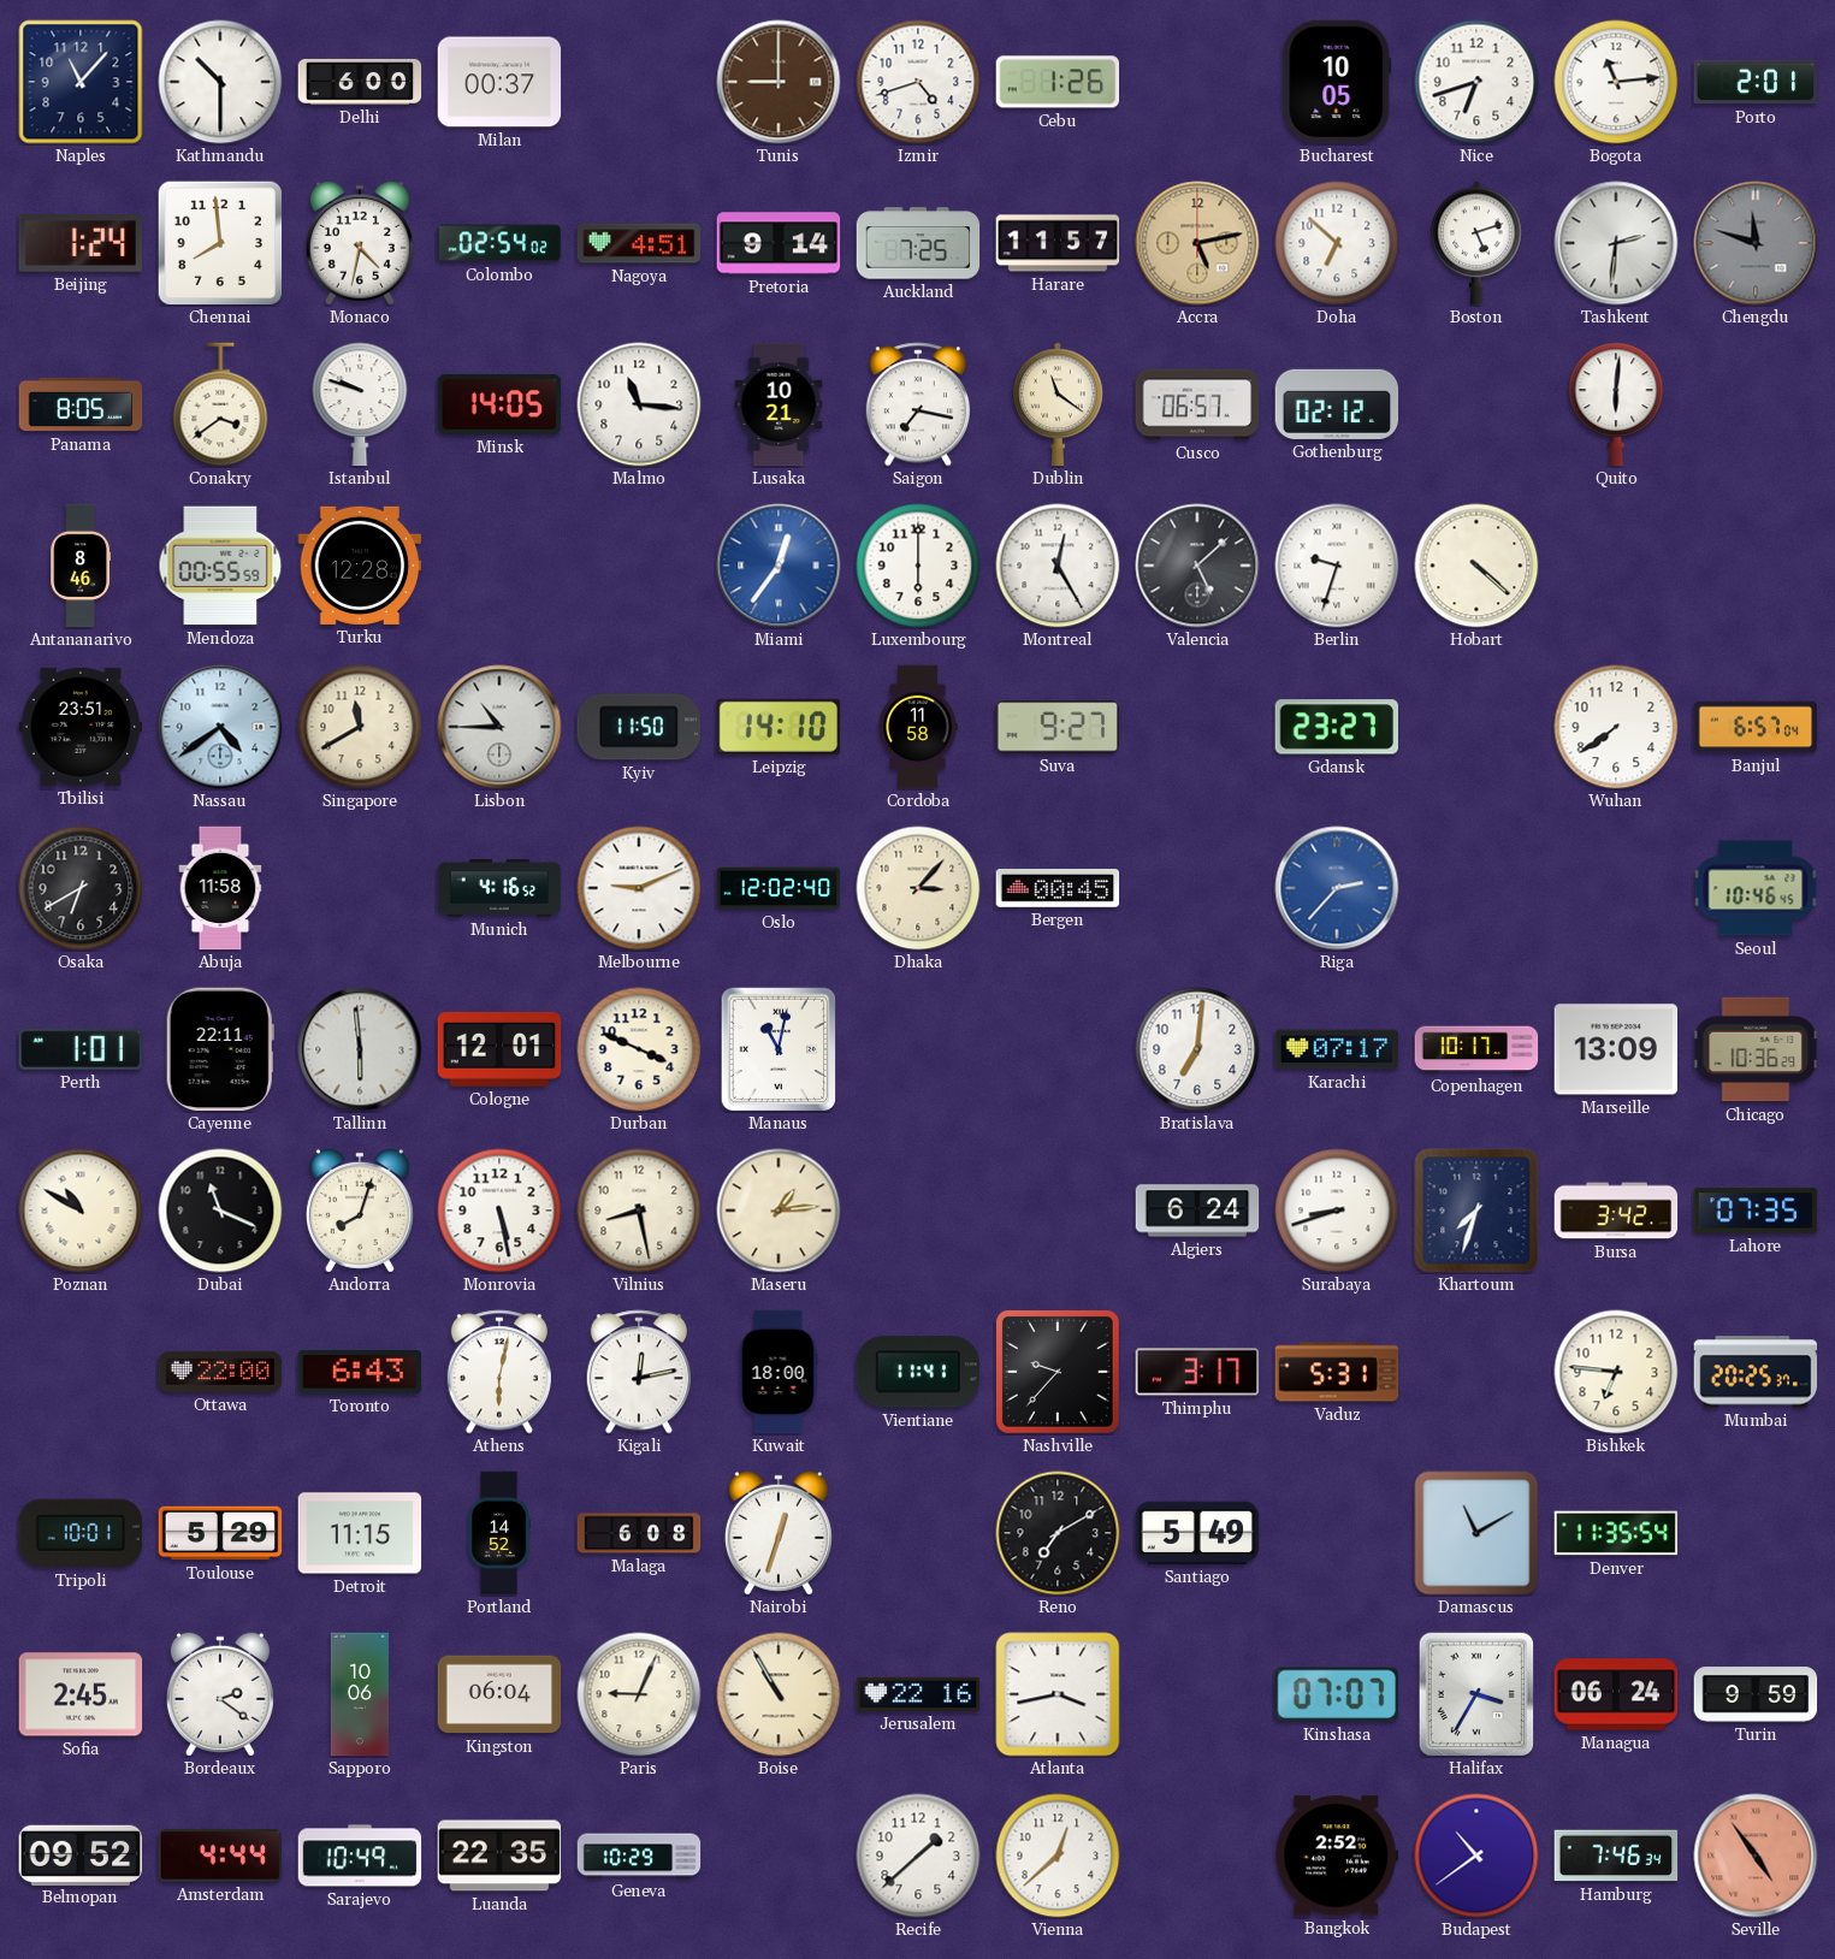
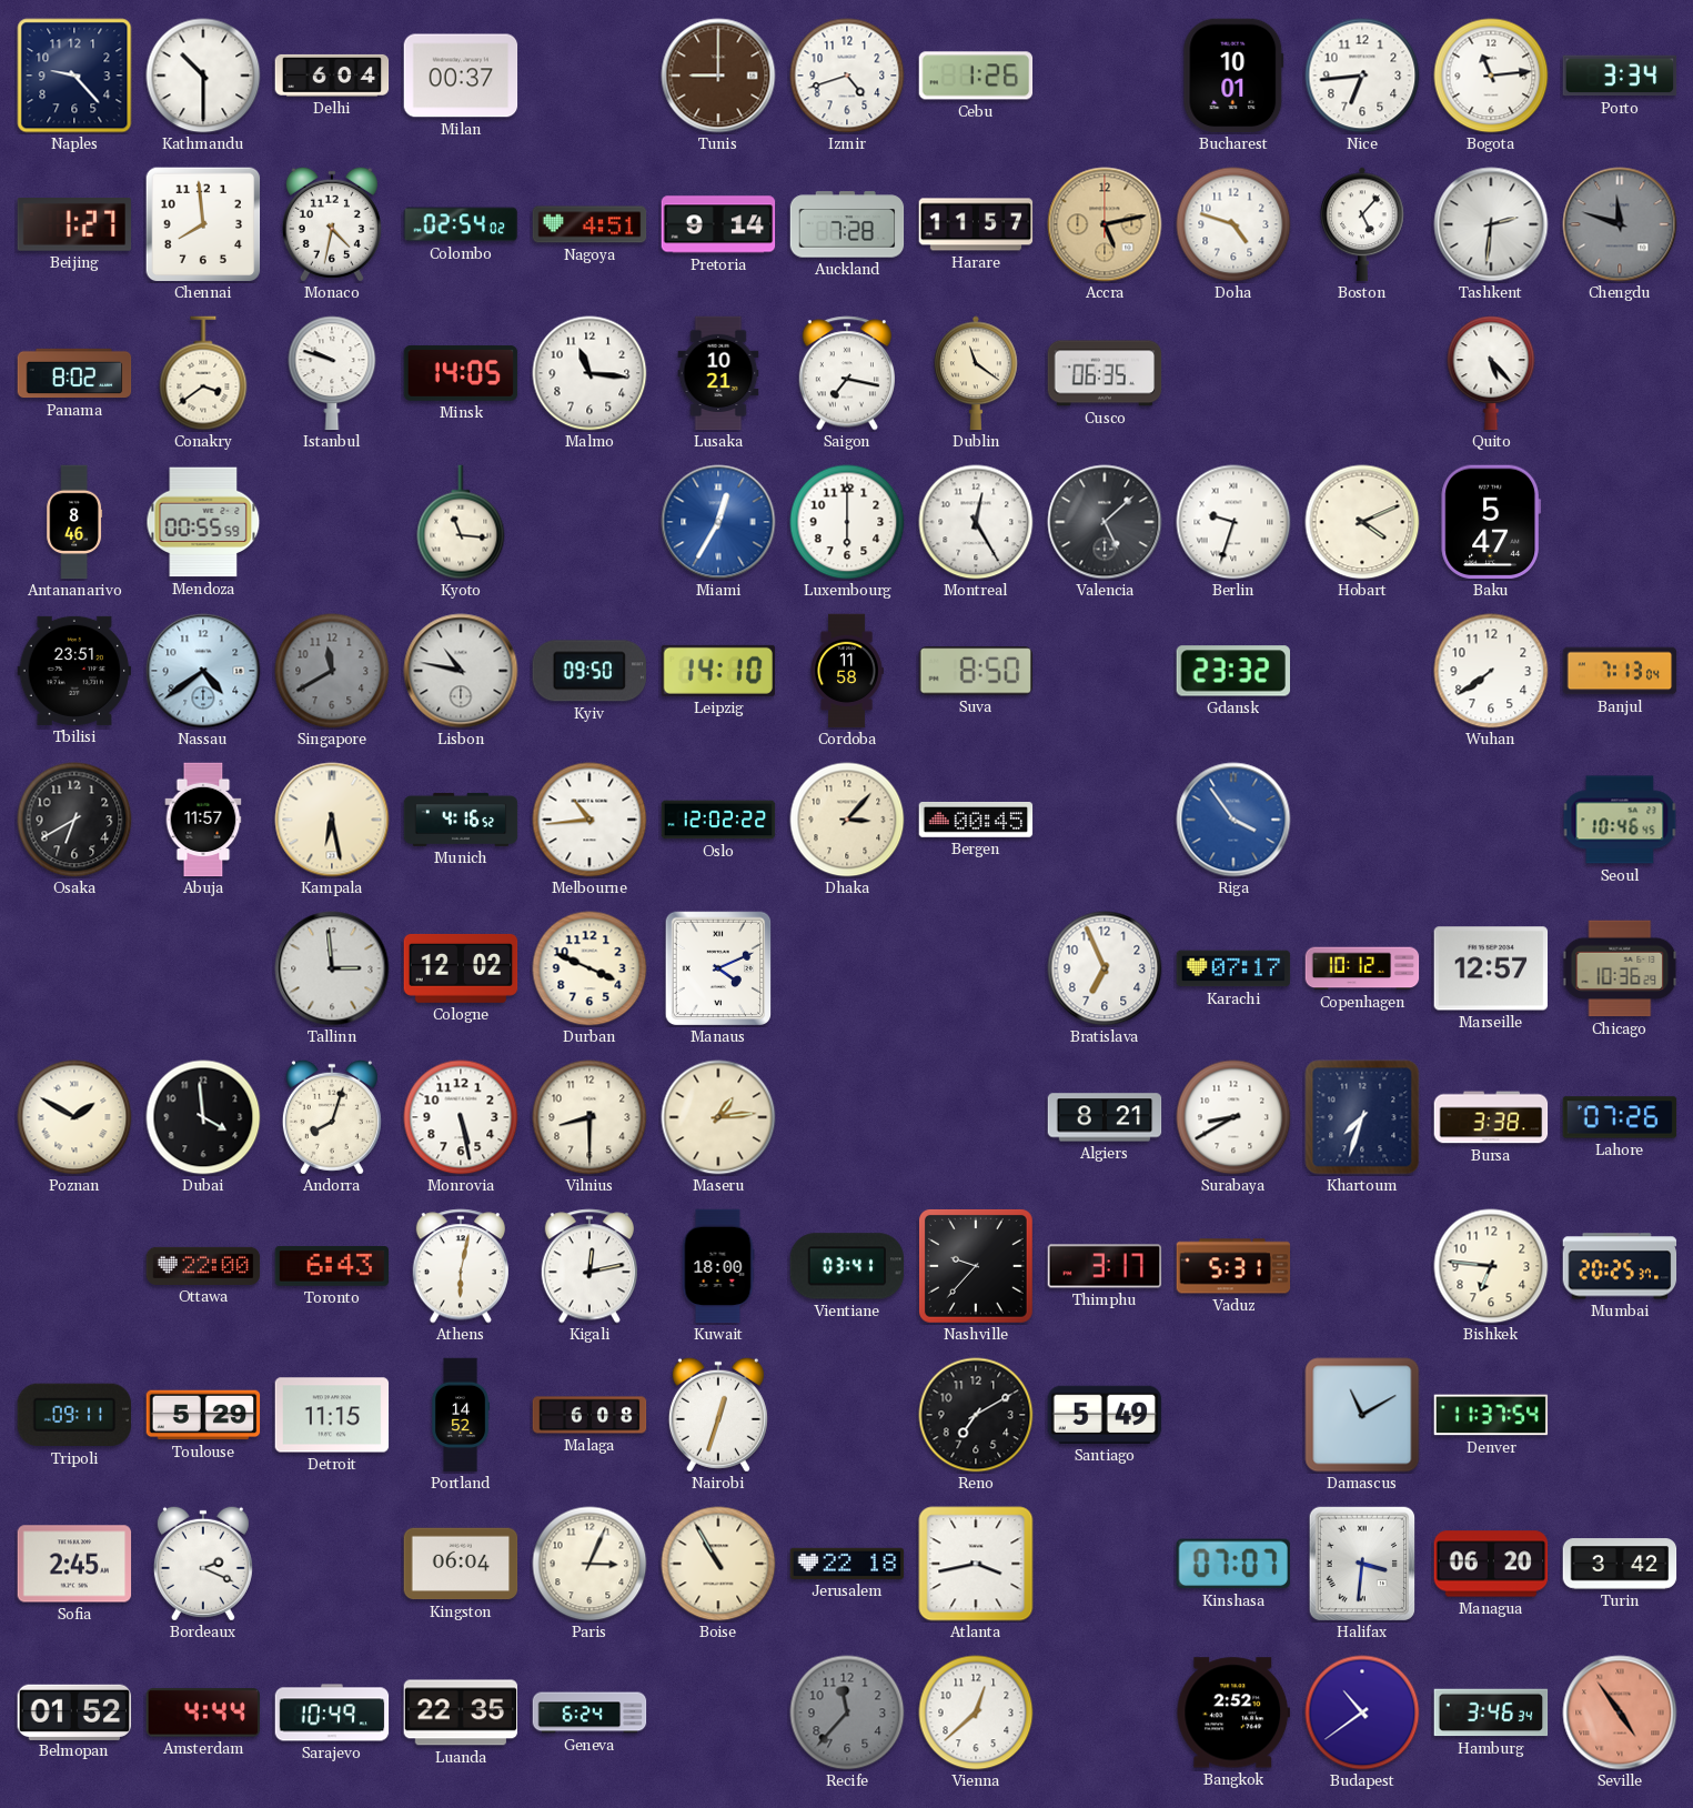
Naples: 11:07 -> 9:23
Delhi: 6:00 -> 6:04
Bucharest: 10:05 -> 10:01
Nice: 6:42 -> 6:44
Porto: 2:01 -> 3:34
Beijing: 1:24 -> 1:27
Auckland: 7:25 -> 7:28
Doha: 6:52 -> 4:48
Boston: 5:12 -> 5:07
Panama: 8:05 -> 8:02
Cusco: 06:57 -> 06:35
Gothenburg: 02:12 -> none
Quito: 6:01 -> 5:23
Turku: 12:28 -> none
Kyoto: none -> 11:16
Miami: 12:36 -> 12:35
Hobart: 4:22 -> 4:11
Baku: none -> 5:47
Singapore dial: cream -> grey
Lisbon: 10:45 -> 10:47
Kyiv: 11:50 -> 09:50
Suva: 9:27 -> 8:50
Gdansk: 23:27 -> 23:32
Banjul: 6:57 -> 7:13
Abuja: 11:58 -> 11:57
Kampala: none -> 6:28
Melbourne: 9:11 -> 10:44
Oslo: 12:02:40 -> 12:02:22
Riga: 2:37 -> 3:54
Perth: 1:01 -> none
Cayenne: 22:11 -> none
Tallinn: 5:59 -> 2:59
Cologne: 12:01 -> 12:02
Manaus: 11:02 -> 4:11
Bratislava: 7:01 -> 6:56
Copenhagen: 10:17 -> 10:12
Marseille: 13:09 -> 12:57
Poznan: 10:50 -> 1:50
Dubai: 11:19 -> 3:59
Vilnius: 8:28 -> 8:30
Algiers: 6:24 -> 8:21
Surabaya: 8:42 -> 8:40
Bursa: 3:42 -> 3:38
Lahore: 07:35 -> 07:26
Vientiane: 11:41 -> 03:41
Tripoli: 10:01 -> 09:11
Denver: 11:35 -> 11:37
Bordeaux: 2:21 -> 2:19
Sapporo: 10:06 -> none
Paris: 9:04 -> 3:04
Jerusalem: 22:16 -> 22:18
Halifax: 3:35 -> 3:31
Managua: 06:24 -> 06:20
Turin: 9:59 -> 3:42
Belmopan: 09:52 -> 01:52
Geneva: 10:29 -> 6:24
Recife: 1:38 -> 11:37
Recife dial: white -> grey
Hamburg: 7:46 -> 3:46
